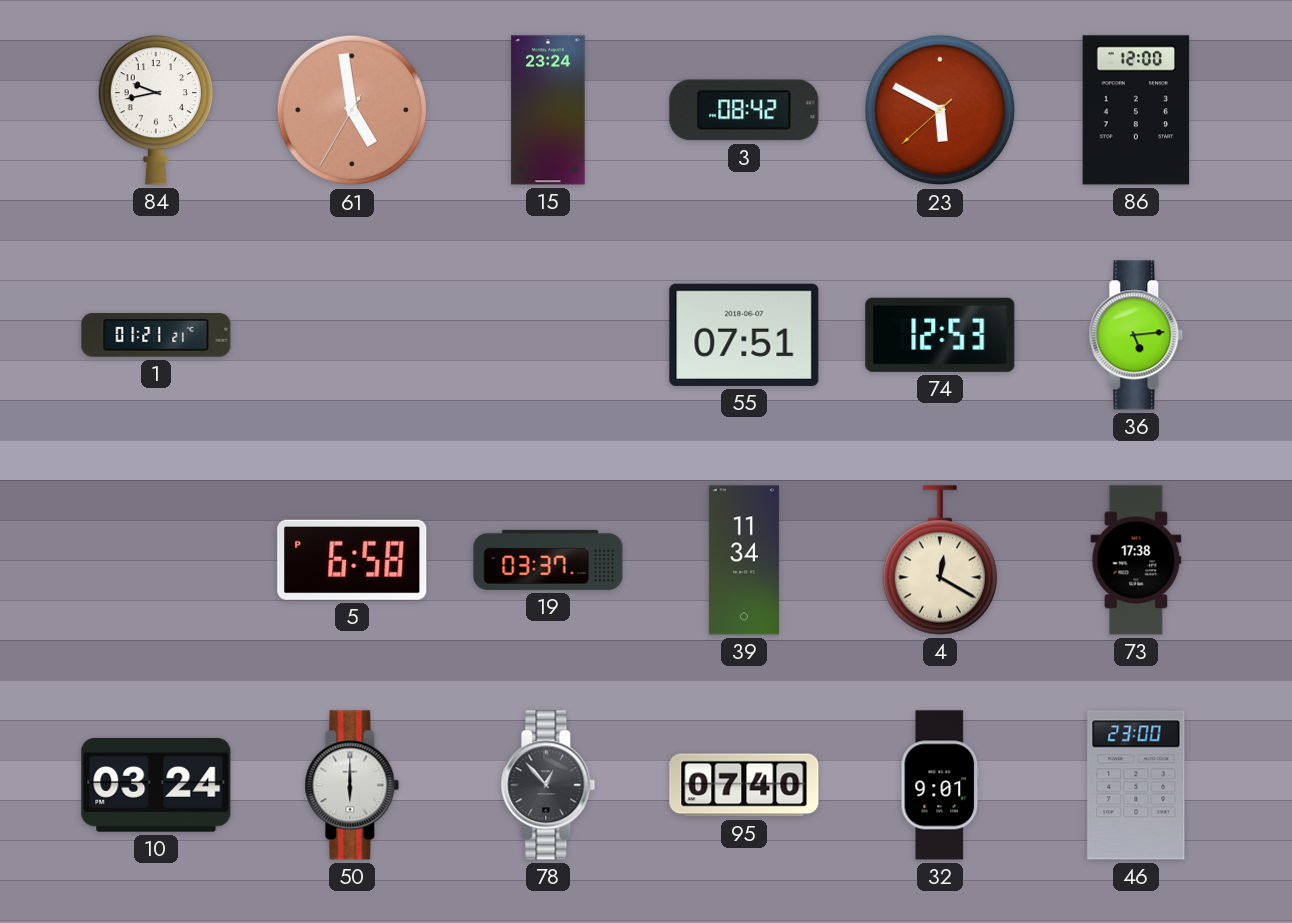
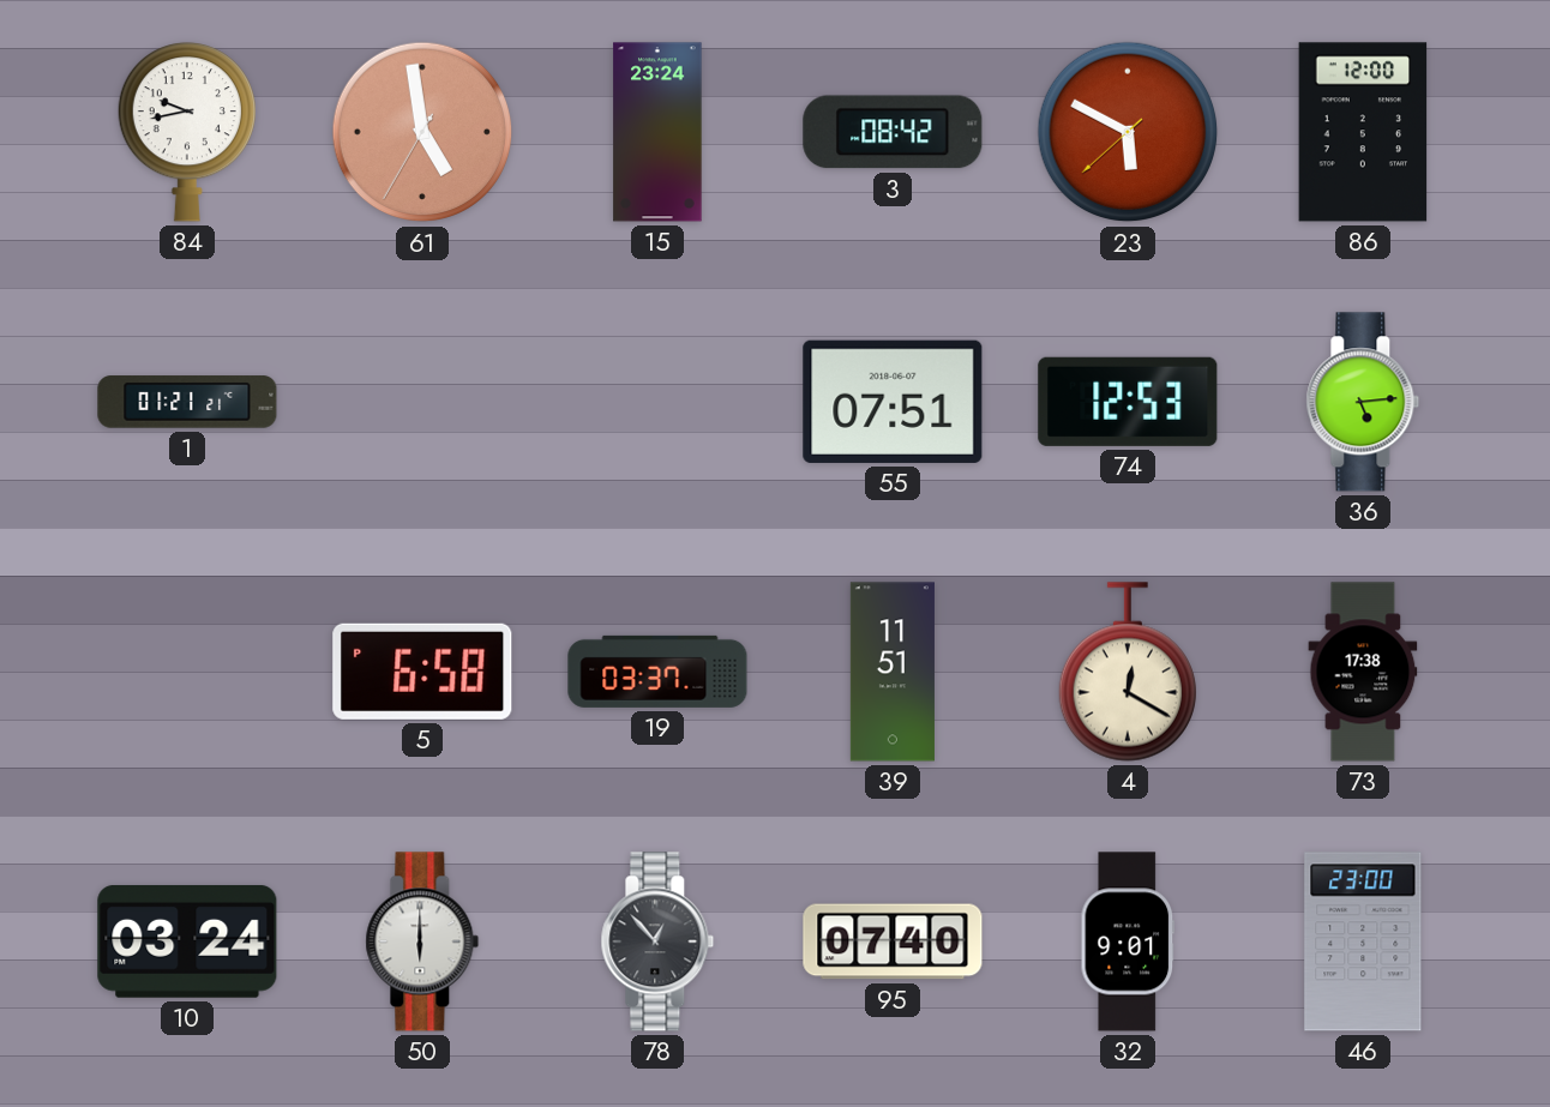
39: 11:34 -> 11:51
